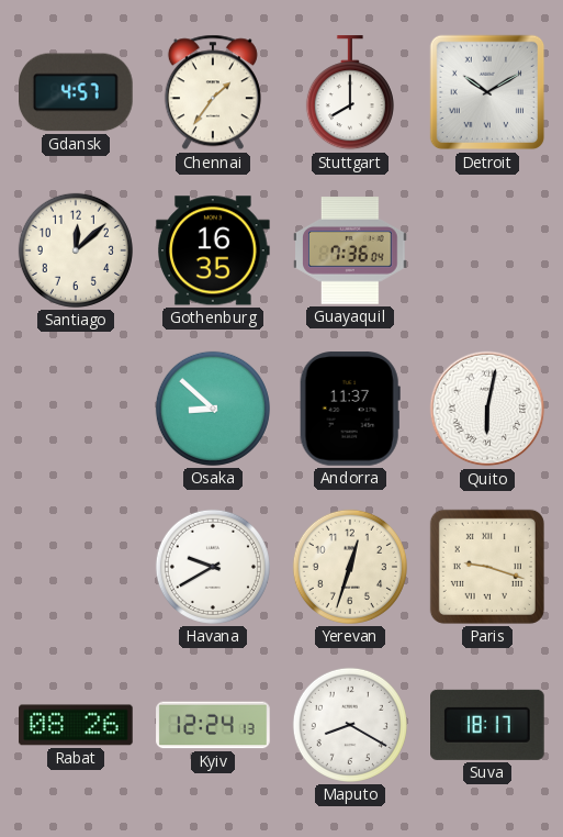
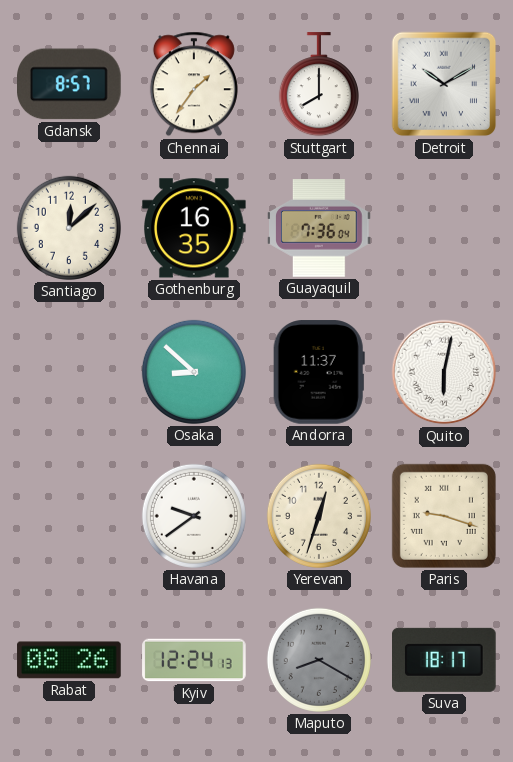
Gdansk: 4:57 -> 8:57
Havana: 9:40 -> 9:39
Maputo dial: white -> grey
